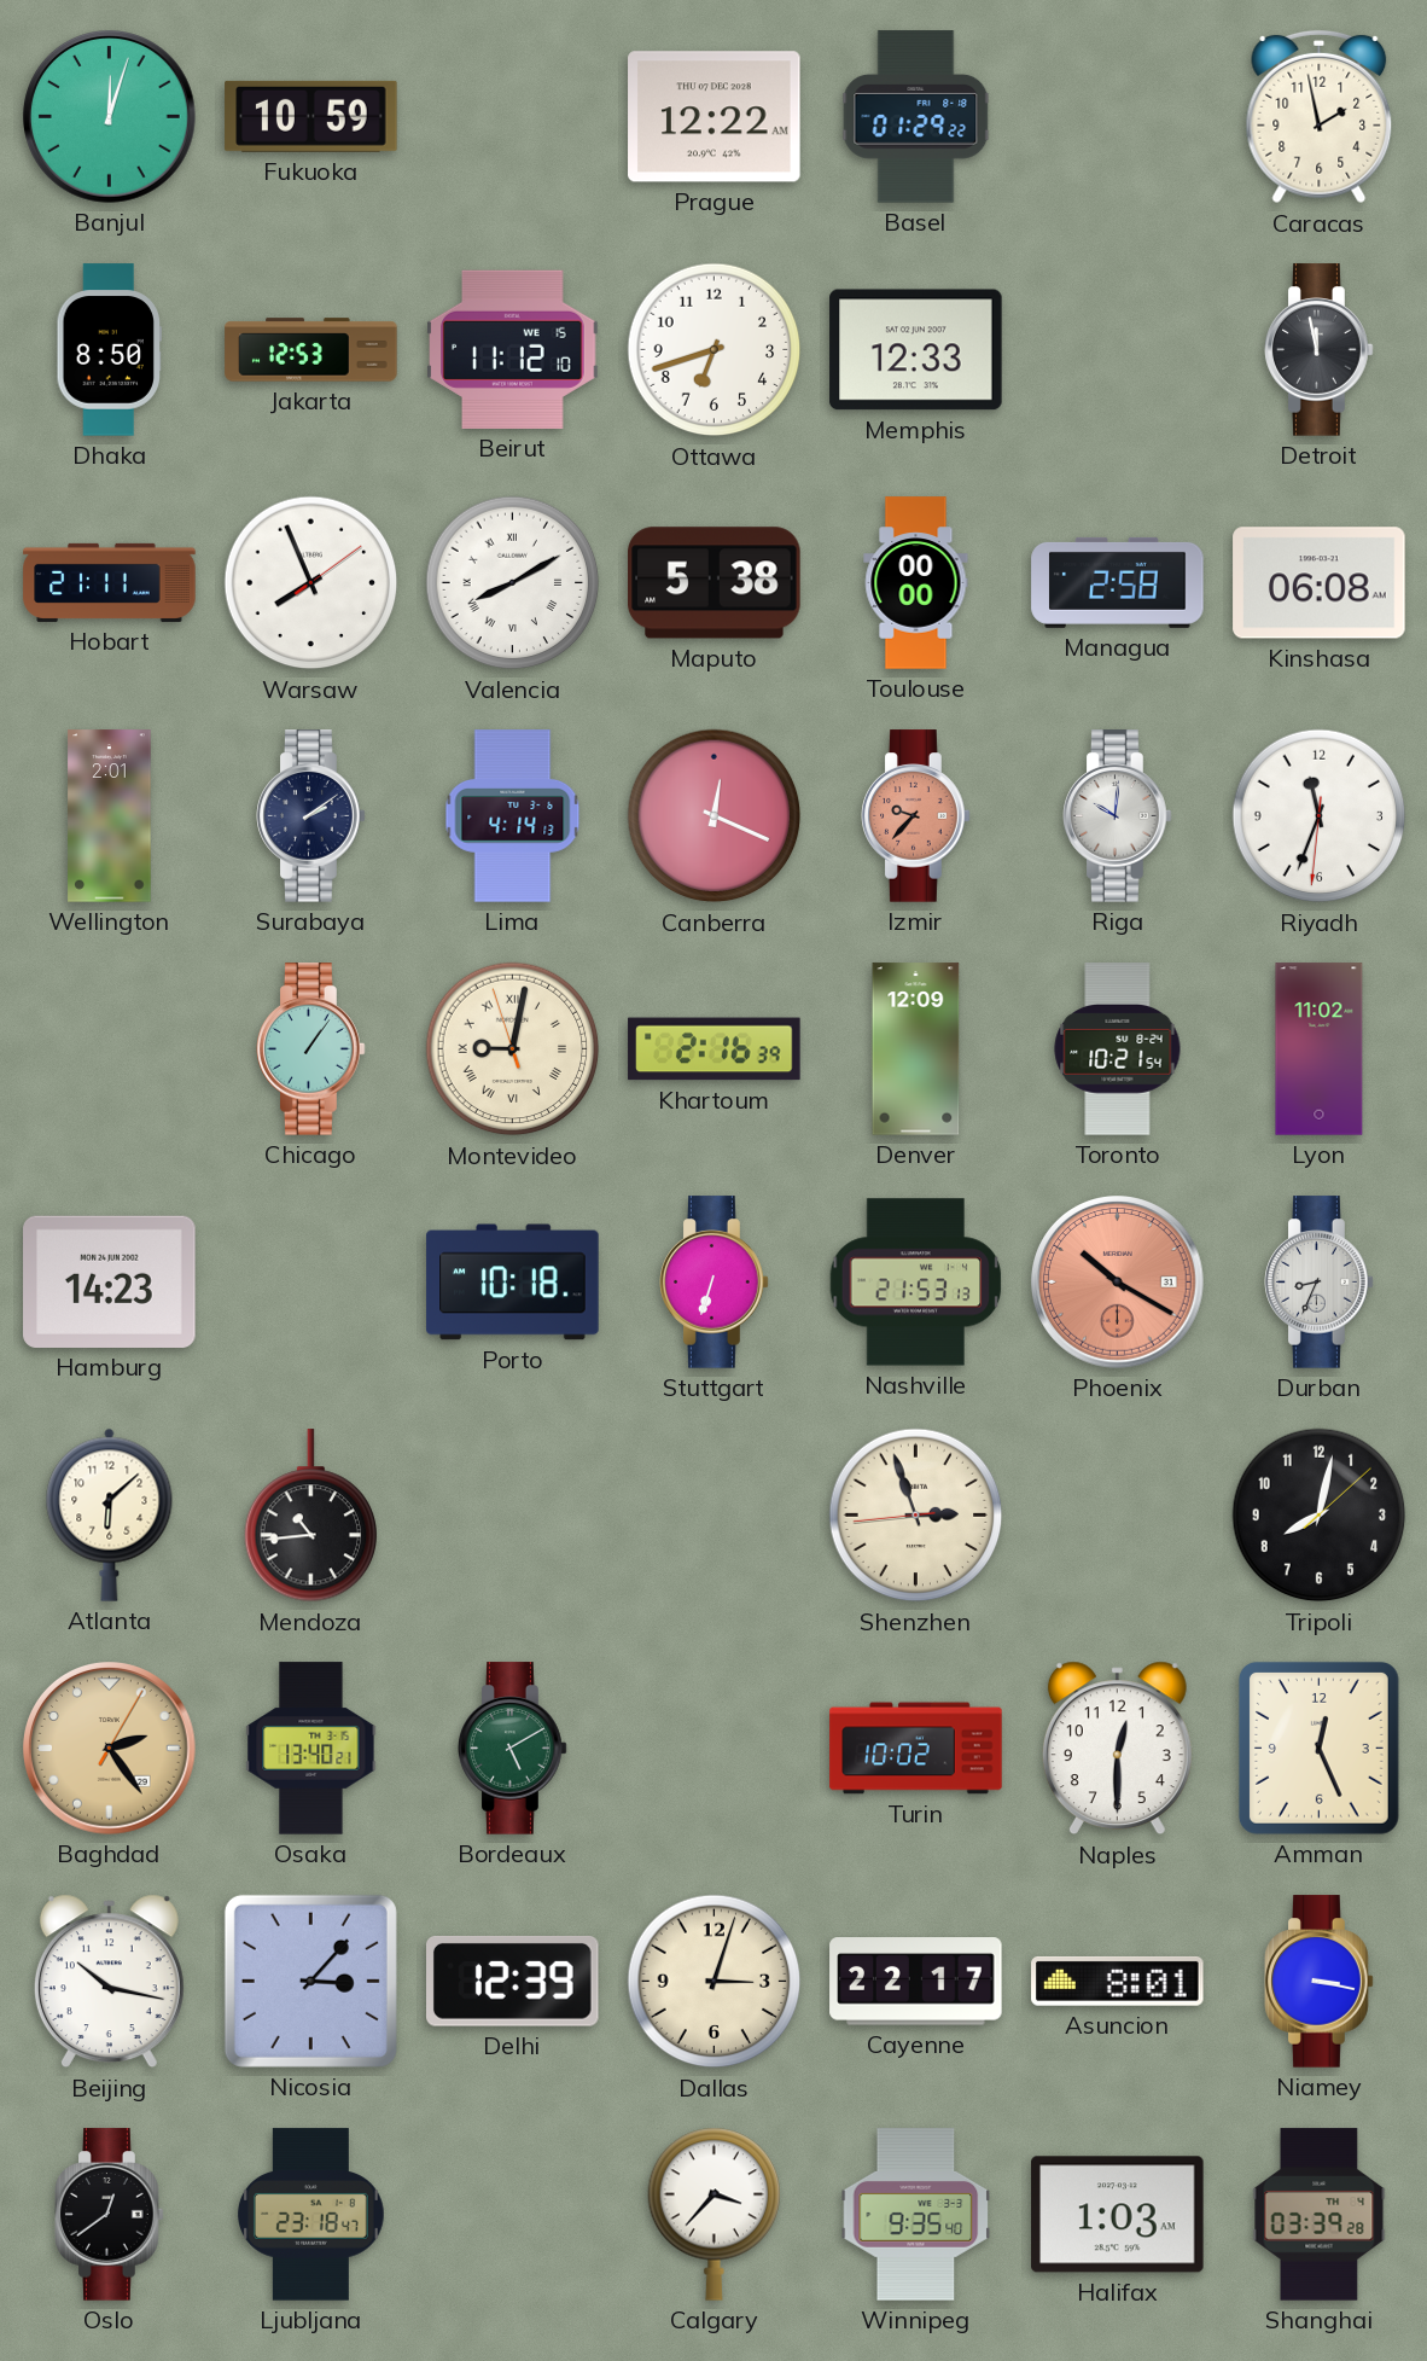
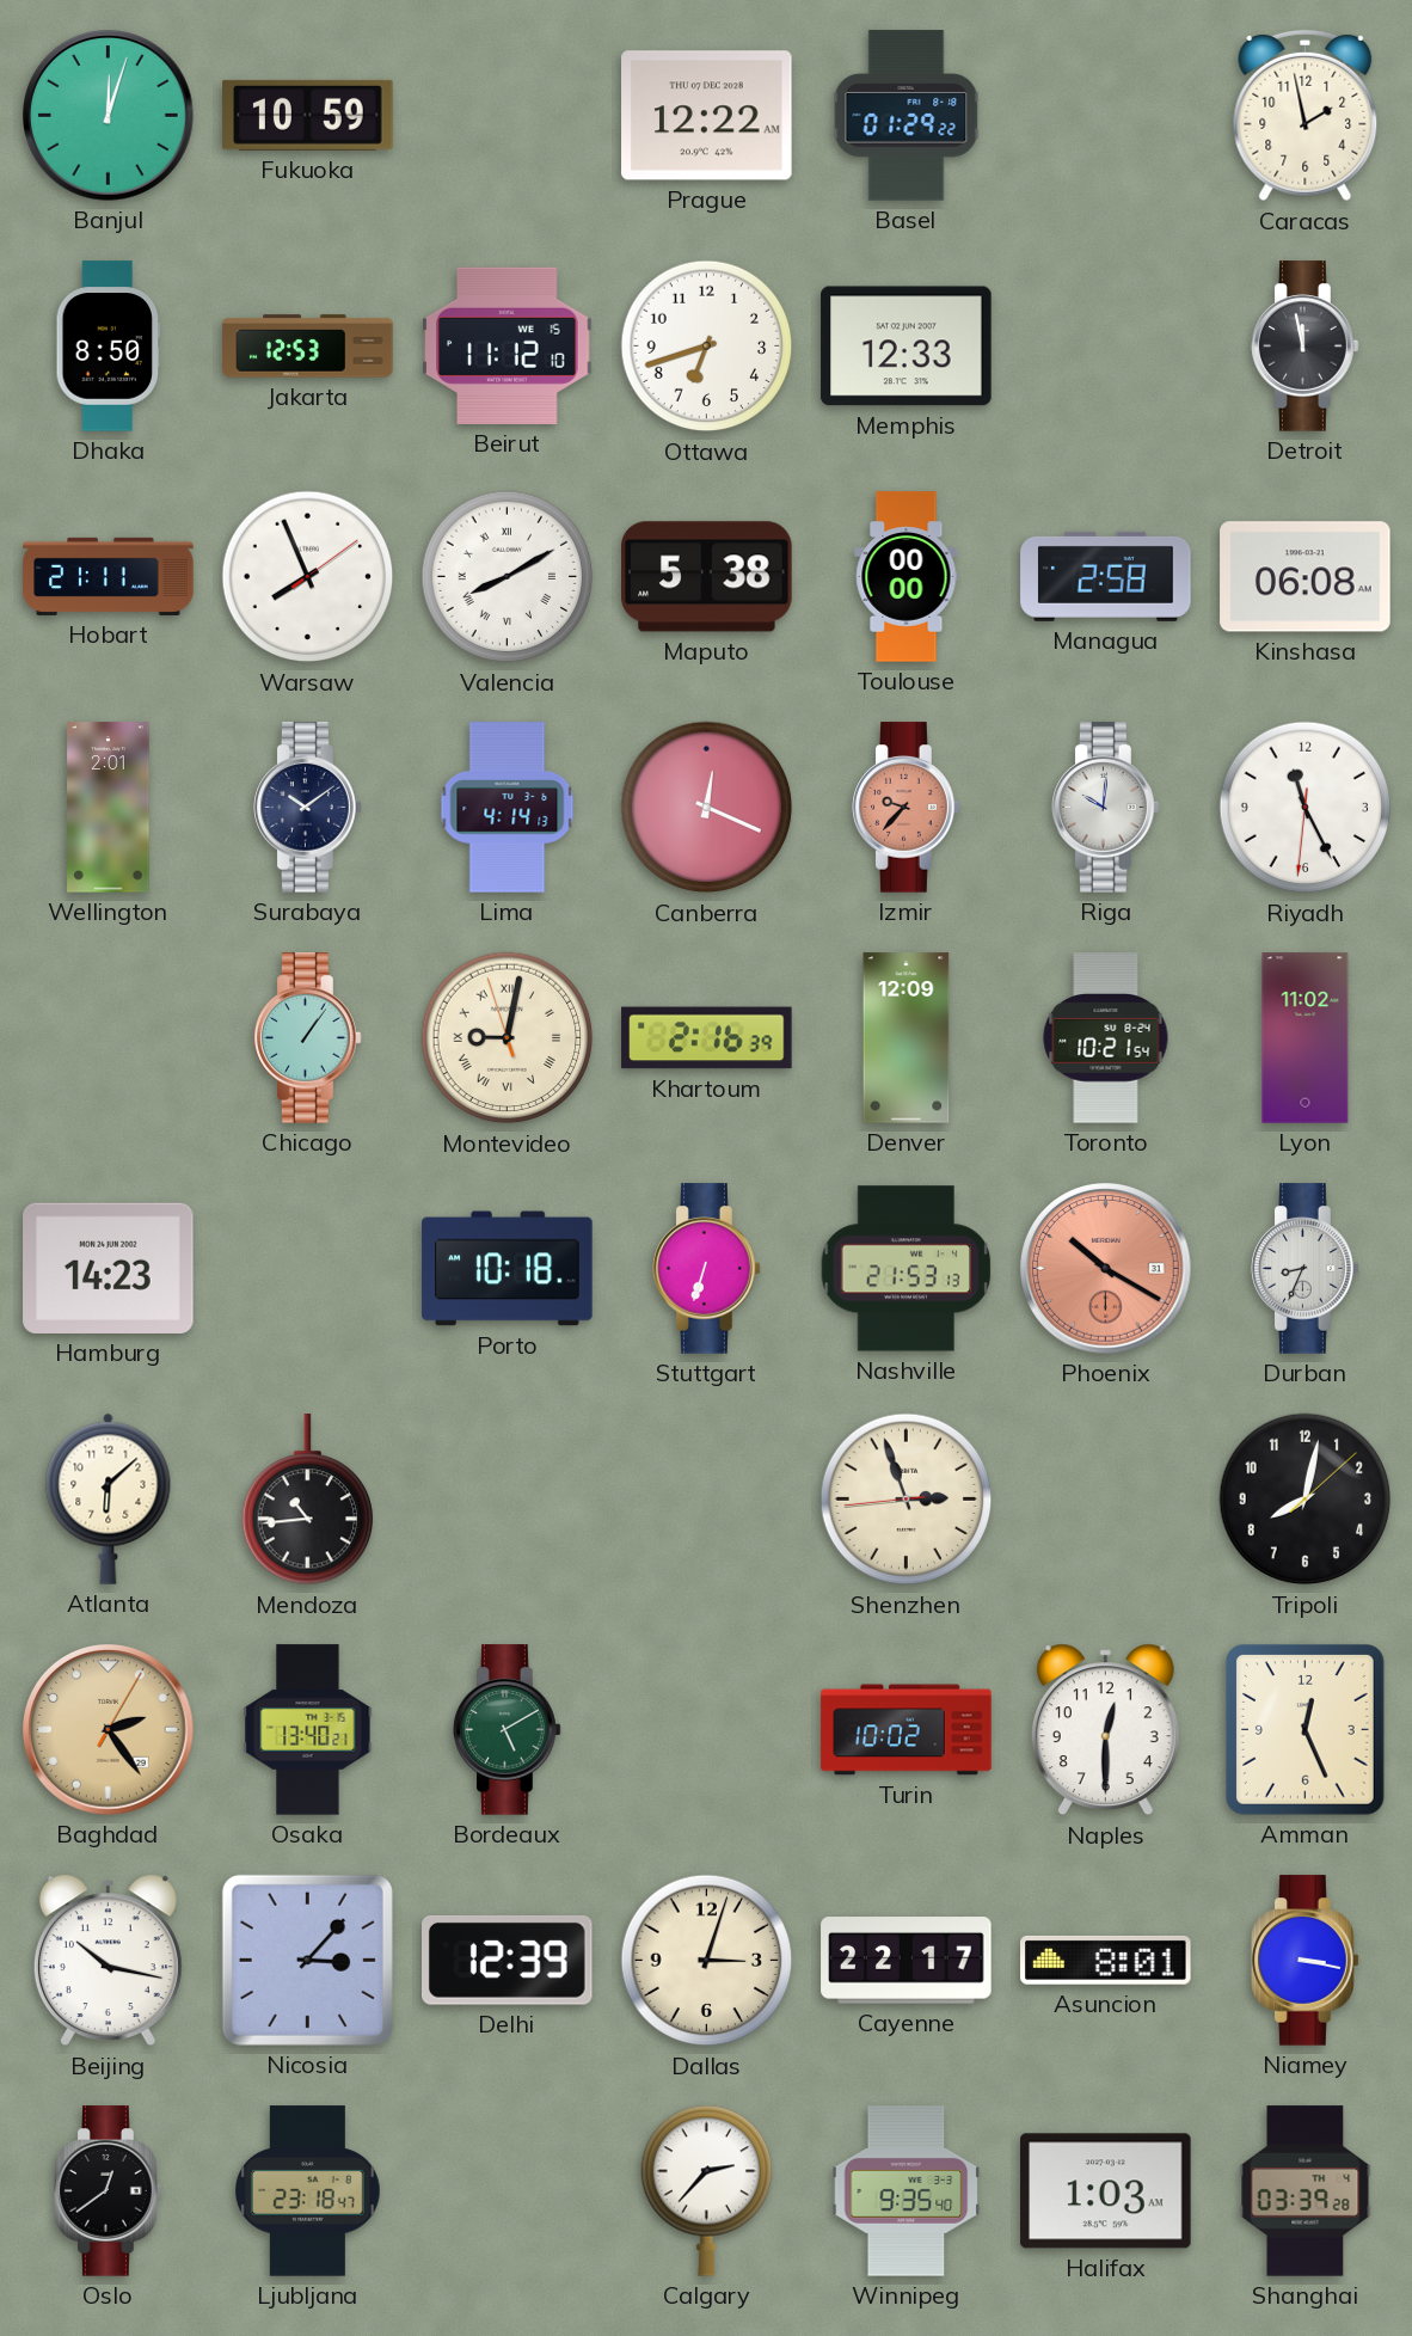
Surabaya: 2:09 -> 10:09
Riyadh: 11:33 -> 11:25
Calgary: 3:37 -> 2:37
